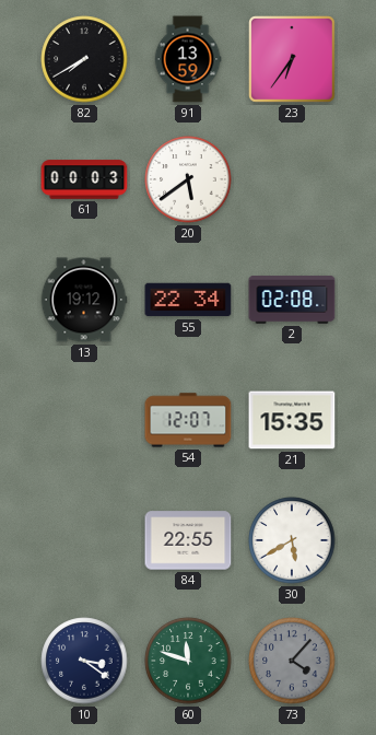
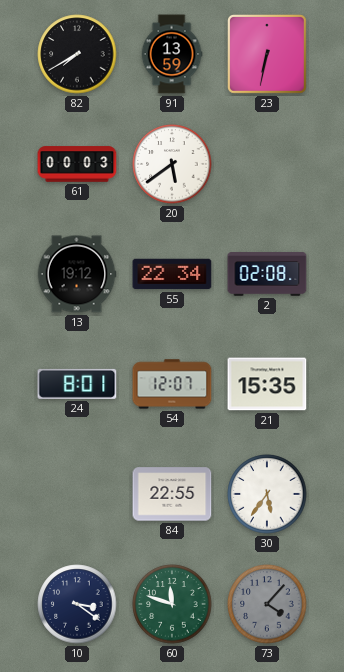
23: 6:36 -> 6:32
24: none -> 8:01
30: 5:40 -> 5:36
